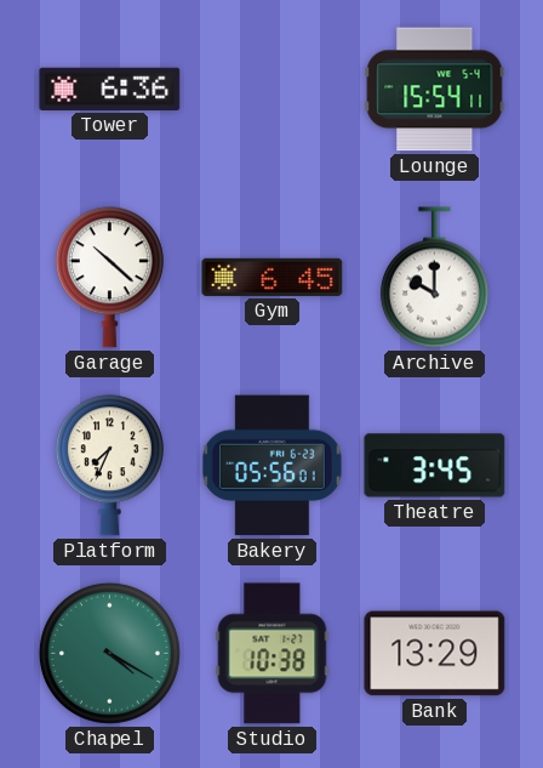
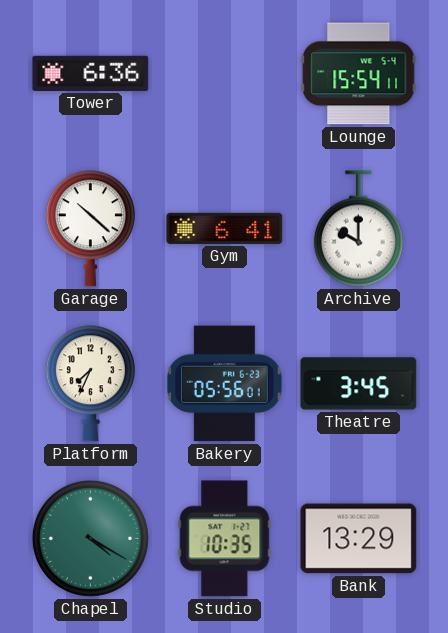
Gym: 6:45 -> 6:41
Studio: 10:38 -> 10:35
